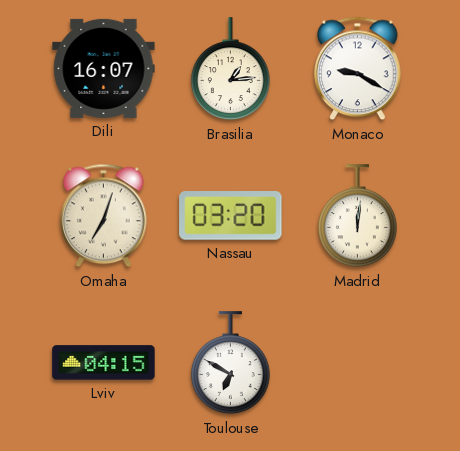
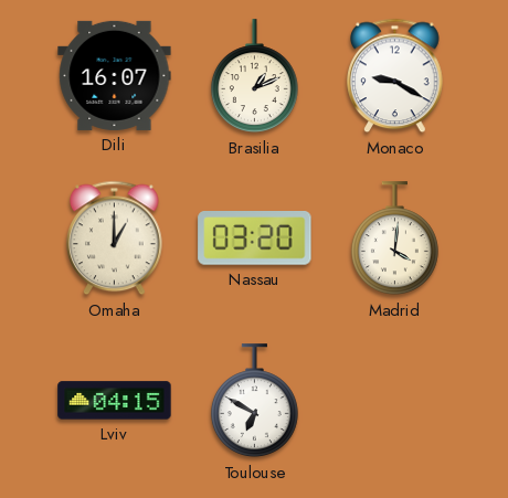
Brasilia: 1:14 -> 1:11
Omaha: 7:03 -> 1:00
Madrid: 12:01 -> 4:01
